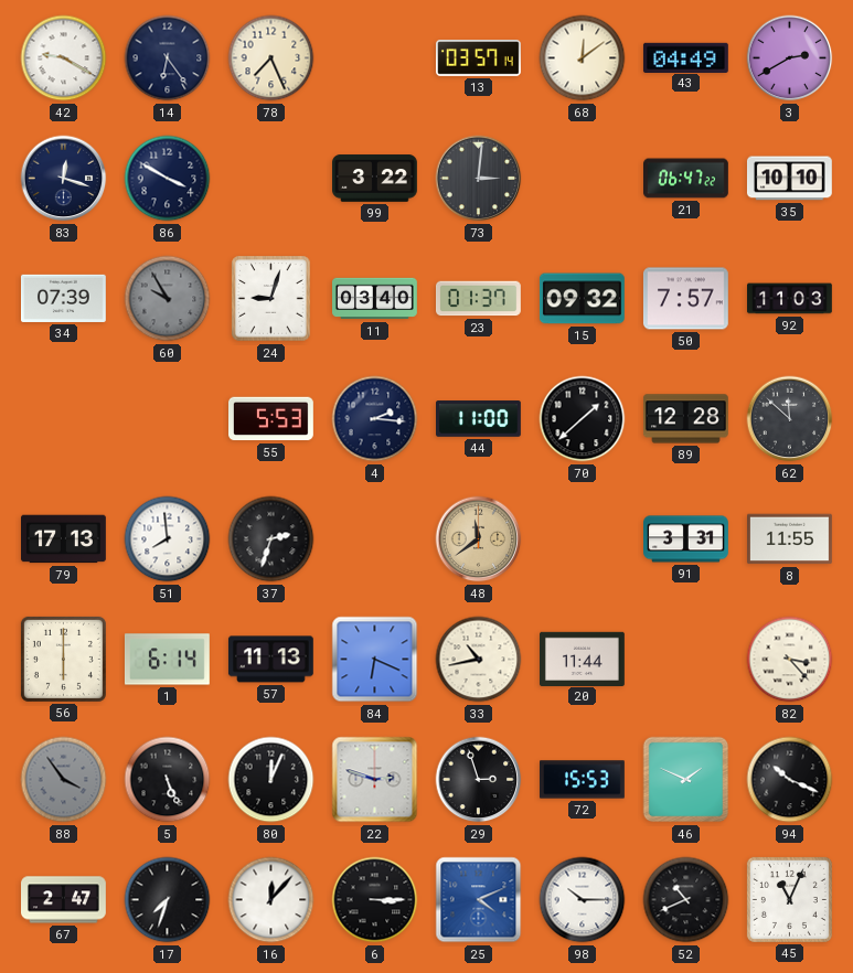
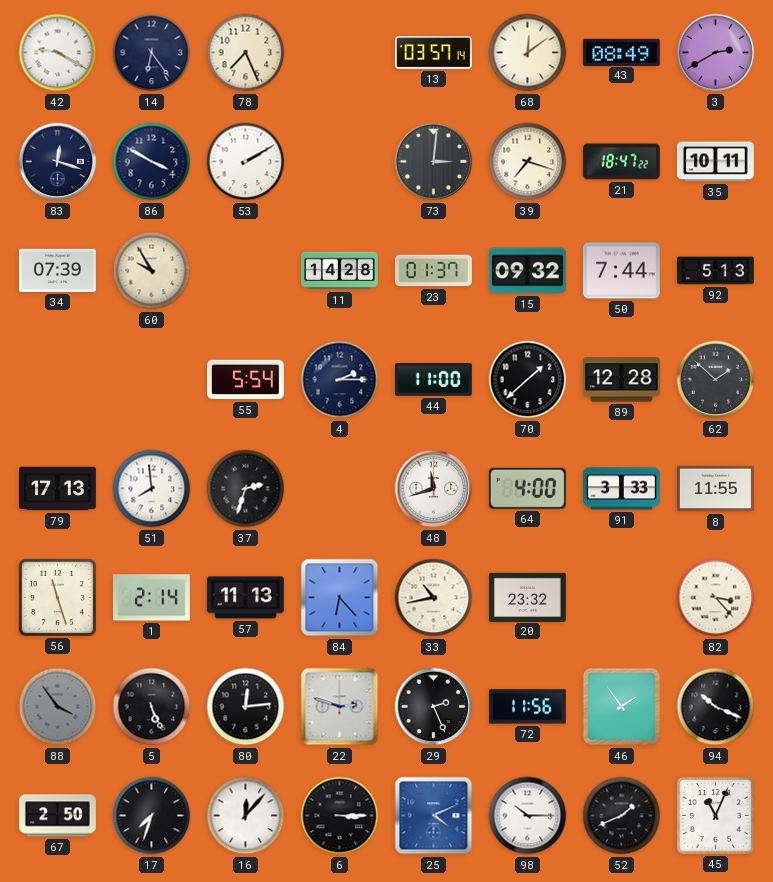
43: 04:49 -> 08:49
53: none -> 2:10
99: 3:22 -> none
39: none -> 7:18
21: 06:47 -> 18:47
35: 10:10 -> 10:11
60 dial: grey -> cream
24: 9:03 -> none
11: 03:40 -> 14:28
50: 7:57 -> 7:44
92: 11:03 -> 5:13
55: 5:53 -> 5:54
4: 2:16 -> 2:15
62: 11:52 -> 1:52
48: 11:39 -> 11:42
48 dial: champagne -> white
64: none -> 4:00
91: 3:31 -> 3:33
56: 6:00 -> 11:27
1: 6:14 -> 2:14
84: 6:19 -> 6:23
20: 11:44 -> 23:32
80: 12:04 -> 12:14
29: 2:57 -> 2:26
72: 15:53 -> 11:56
46: 1:49 -> 1:54
67: 2:47 -> 2:50
52: 10:41 -> 1:41
